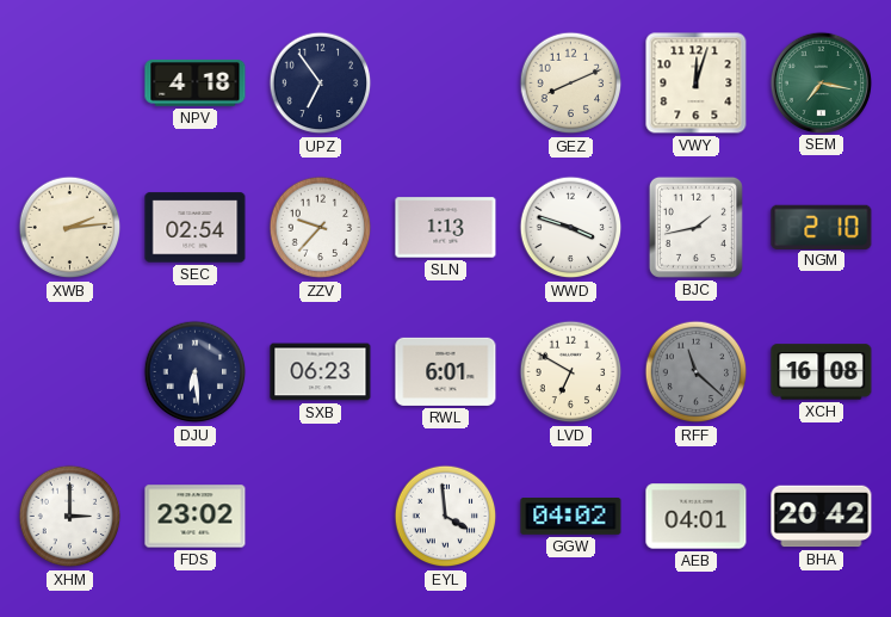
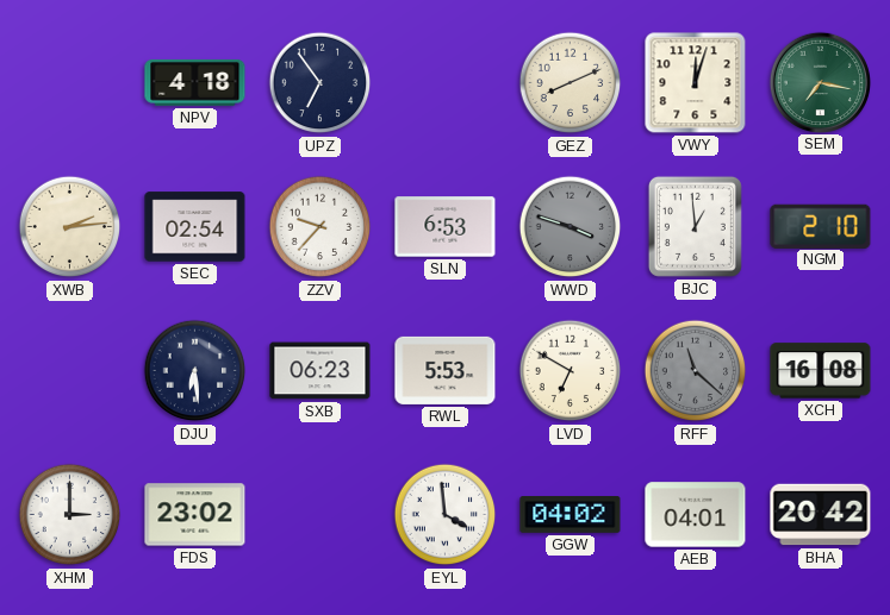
SLN: 1:13 -> 6:53
WWD dial: white -> grey
BJC: 1:43 -> 12:59
RWL: 6:01 -> 5:53
